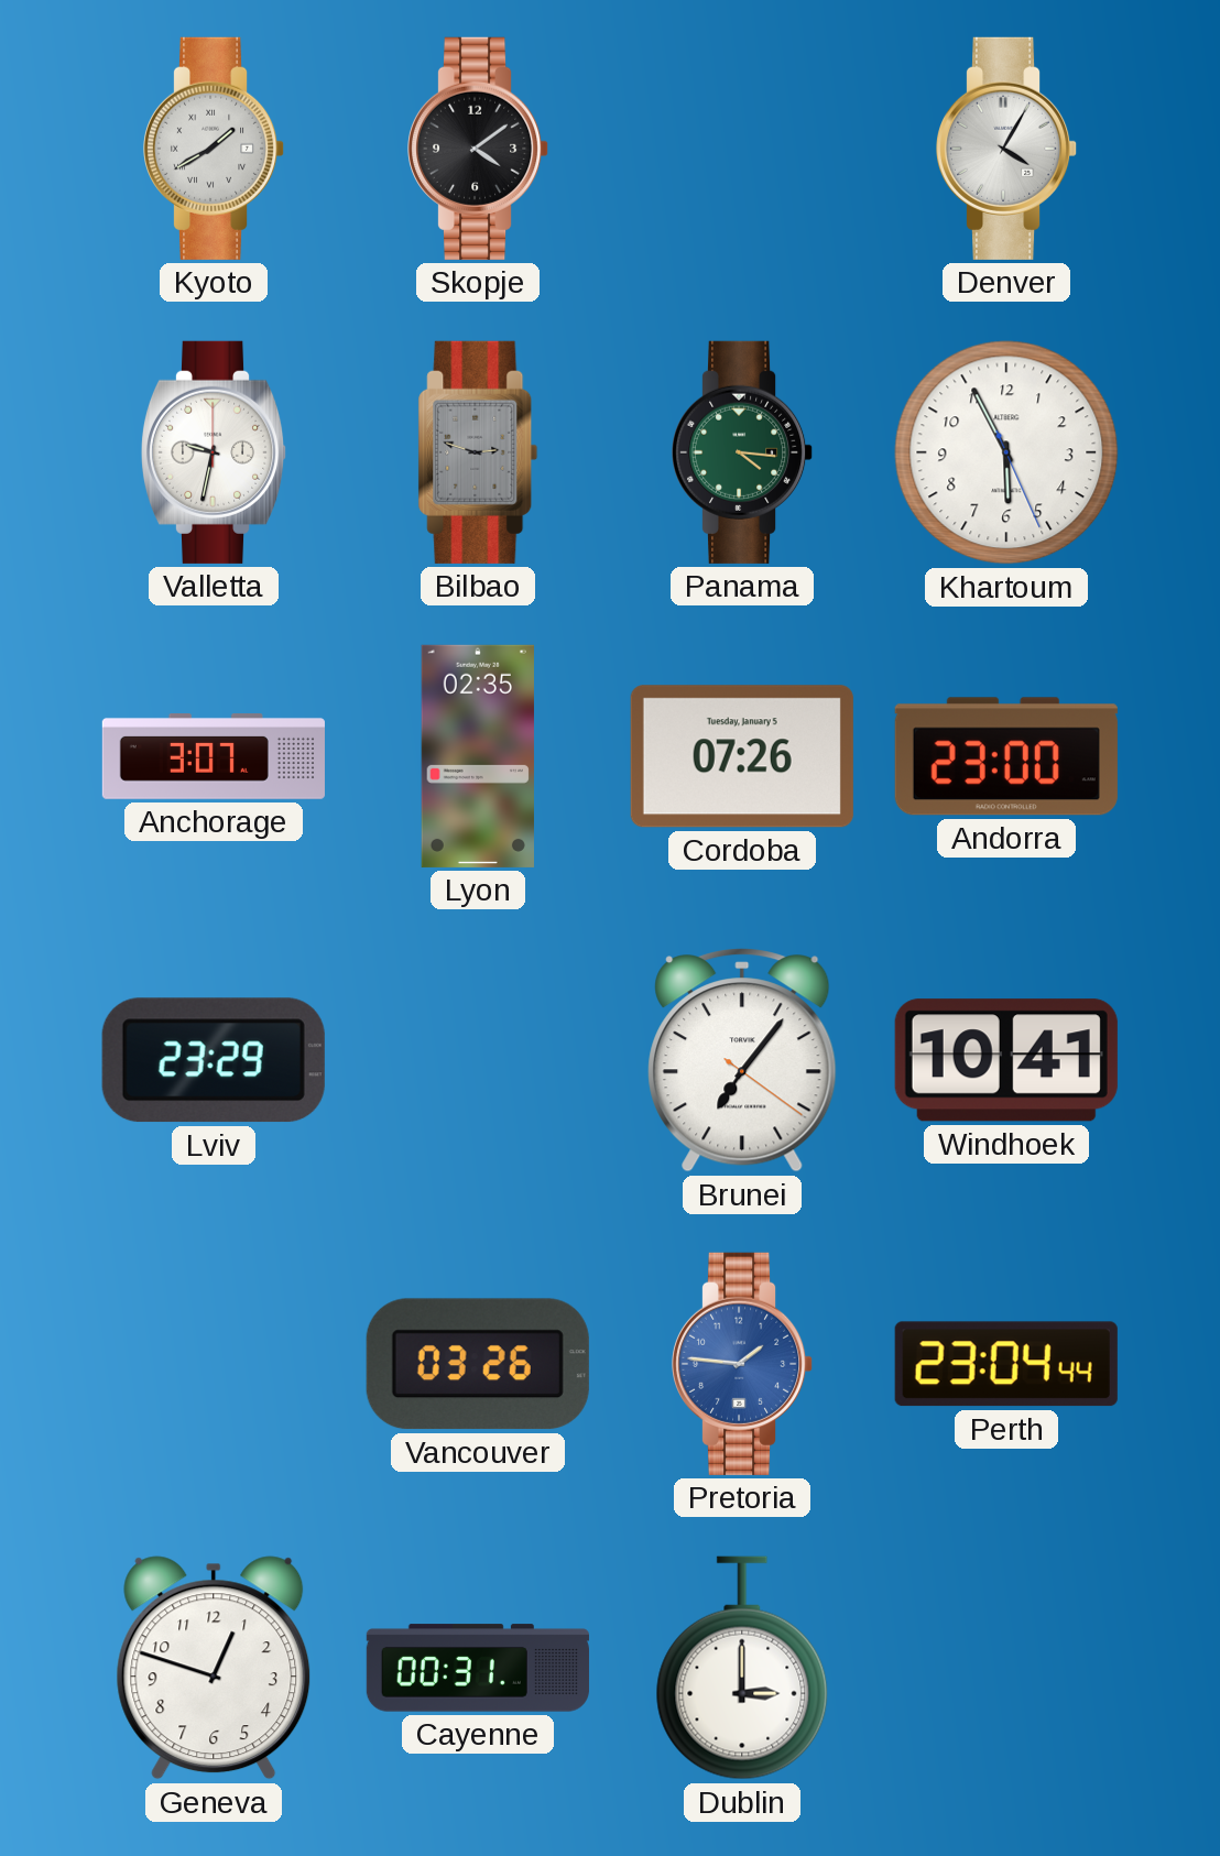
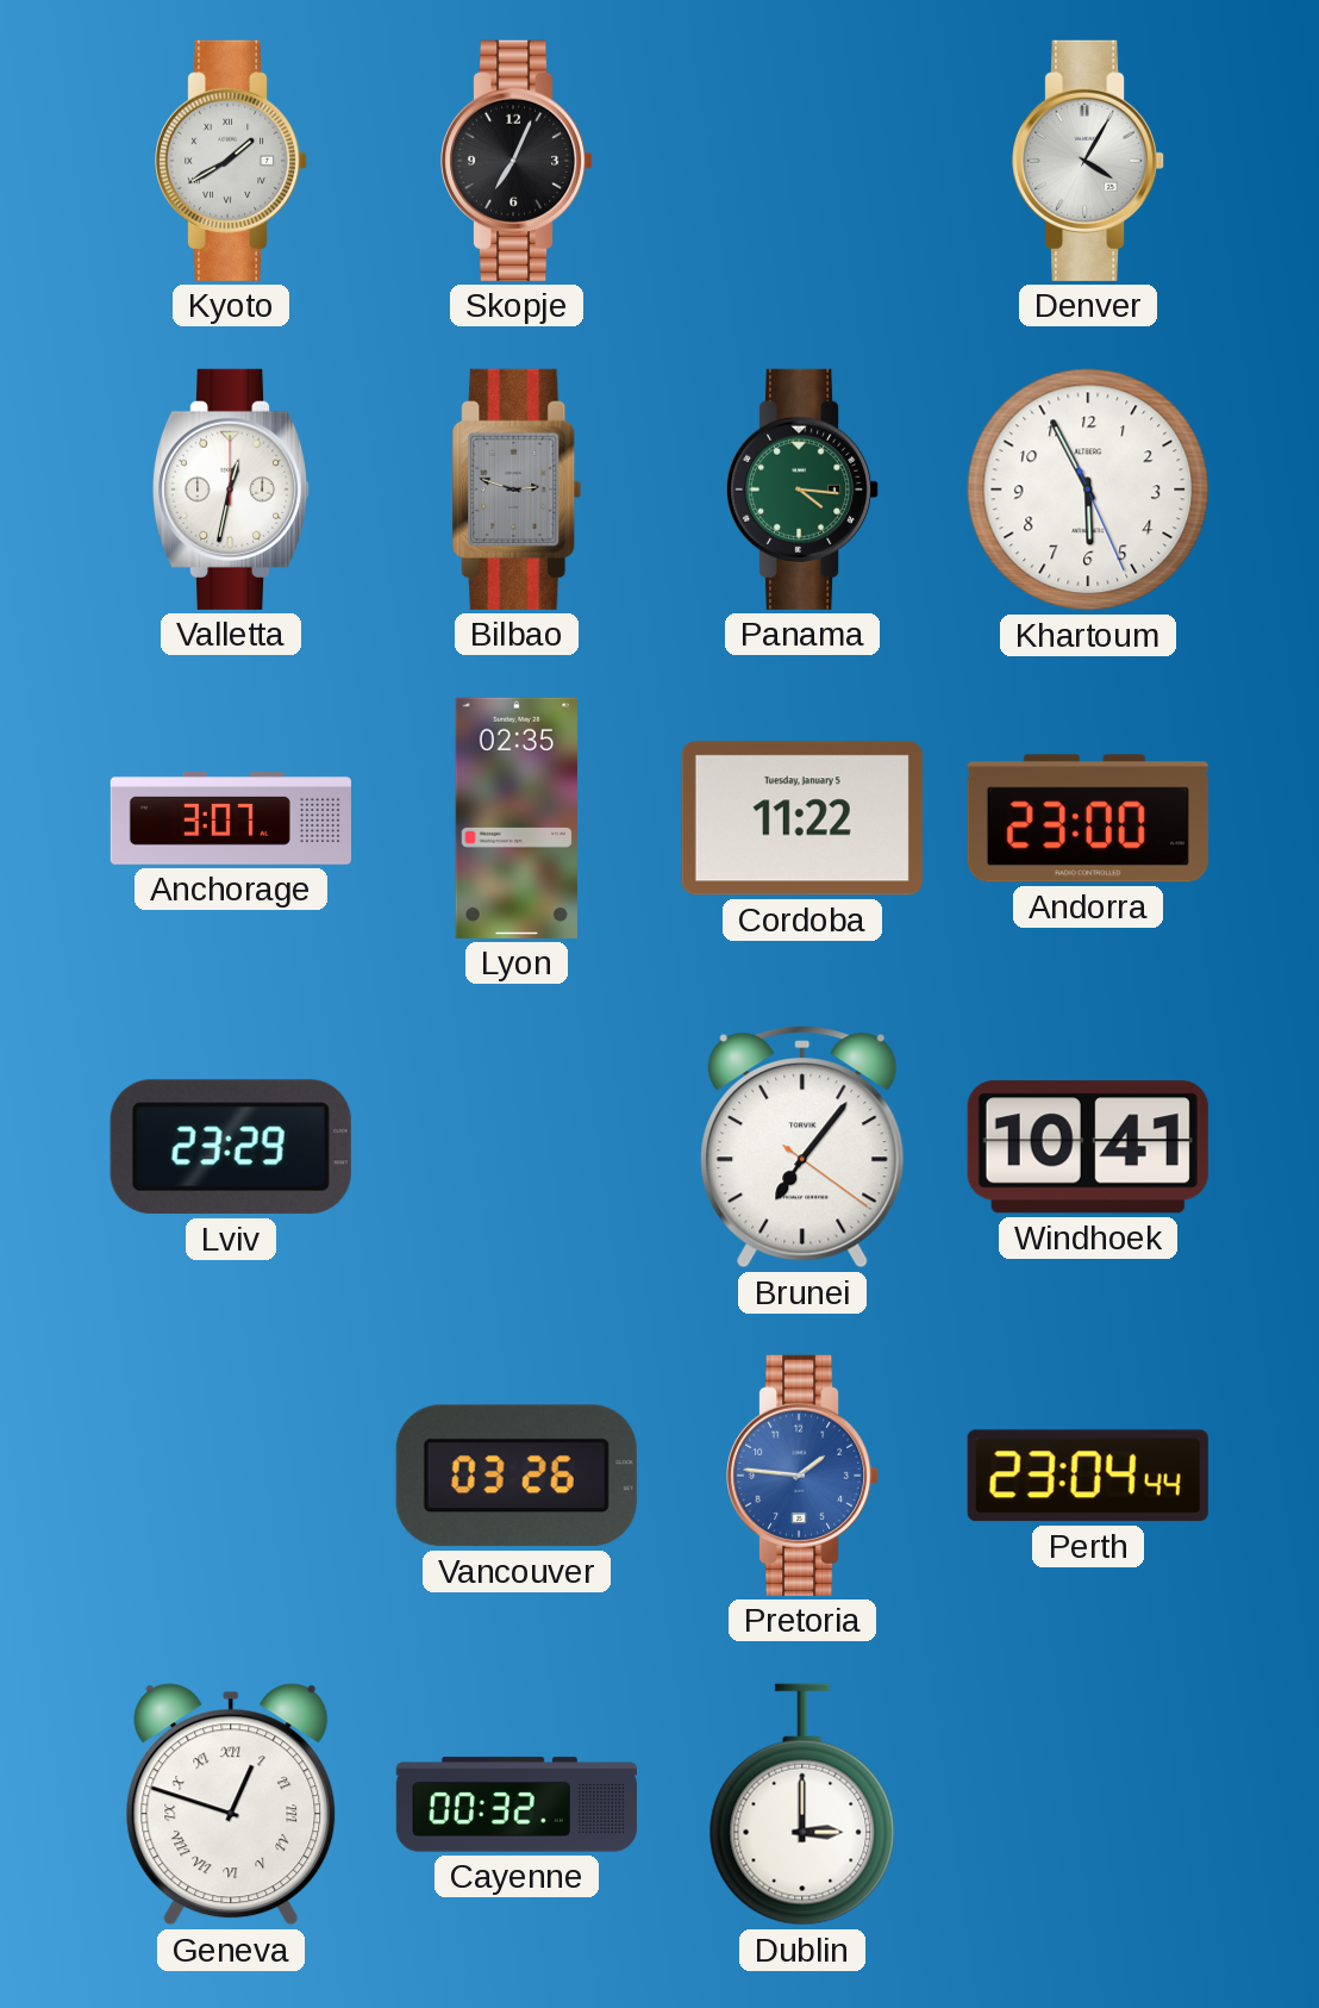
Skopje: 4:09 -> 7:04
Valletta: 9:32 -> 12:32
Cordoba: 07:26 -> 11:22
Geneva numerals: Arabic -> Roman
Cayenne: 00:31 -> 00:32
